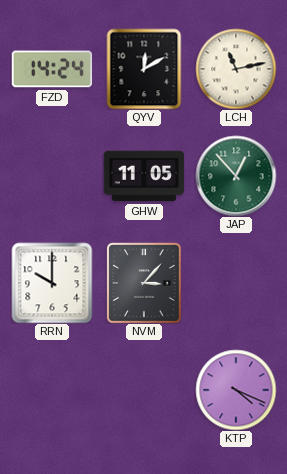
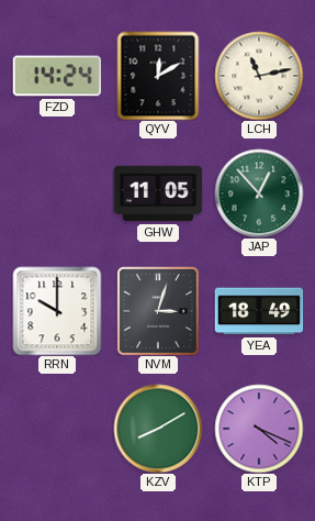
NVM: 3:07 -> 3:03
YEA: none -> 18:49
KZV: none -> 8:10
